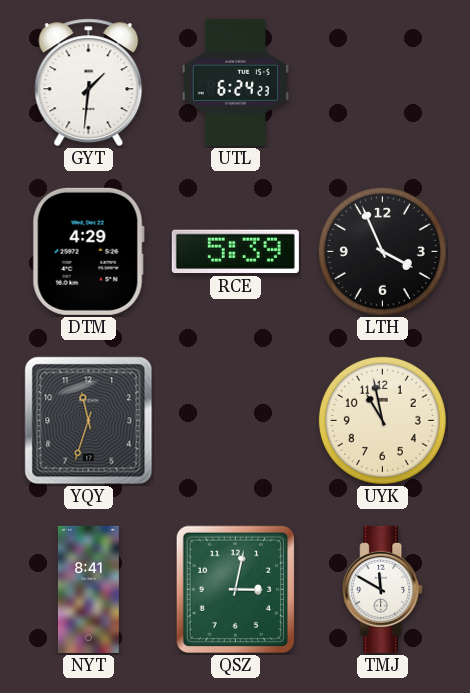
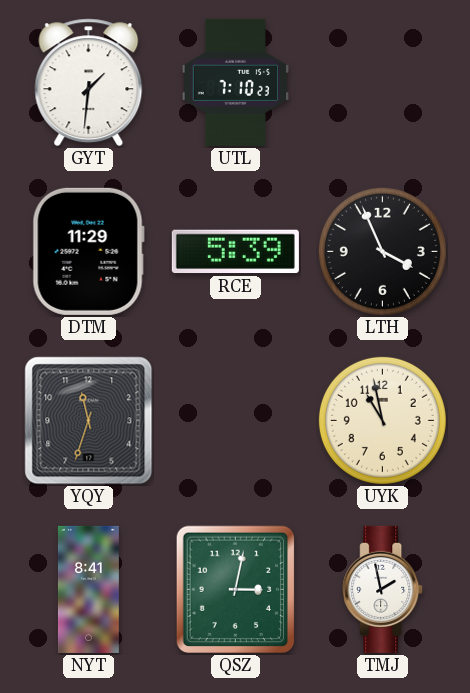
UTL: 6:24 -> 7:10
DTM: 4:29 -> 11:29
TMJ: 11:50 -> 1:58
